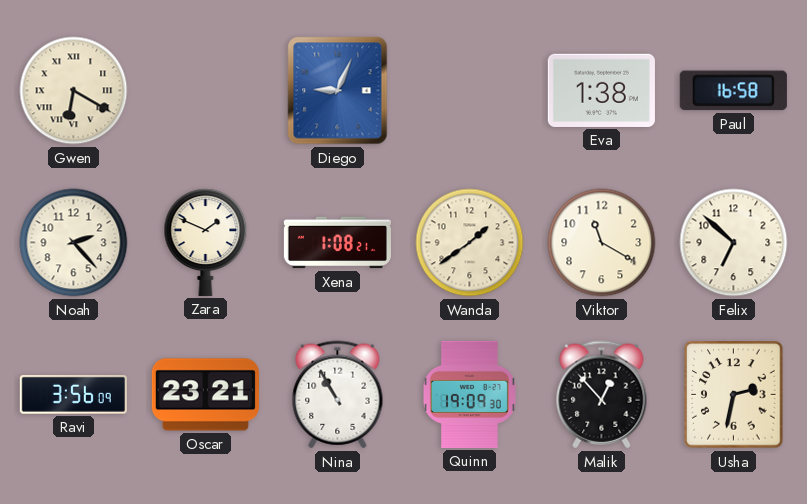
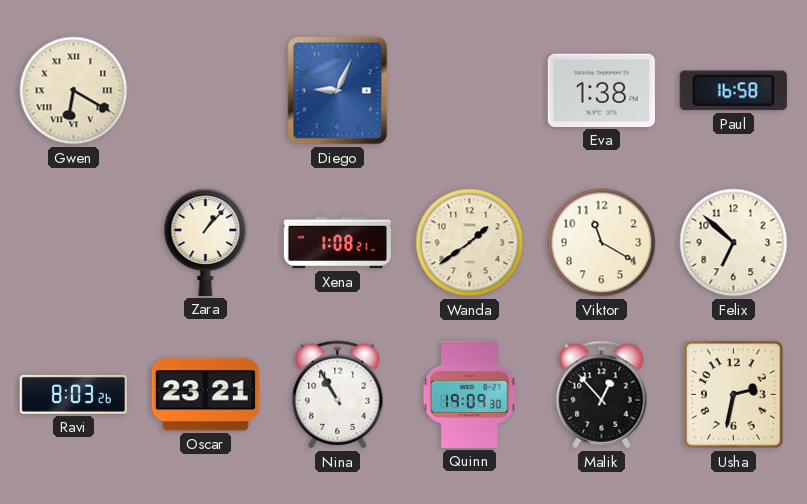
Noah: 2:23 -> none
Zara: 1:49 -> 1:07
Ravi: 3:56 -> 8:03
